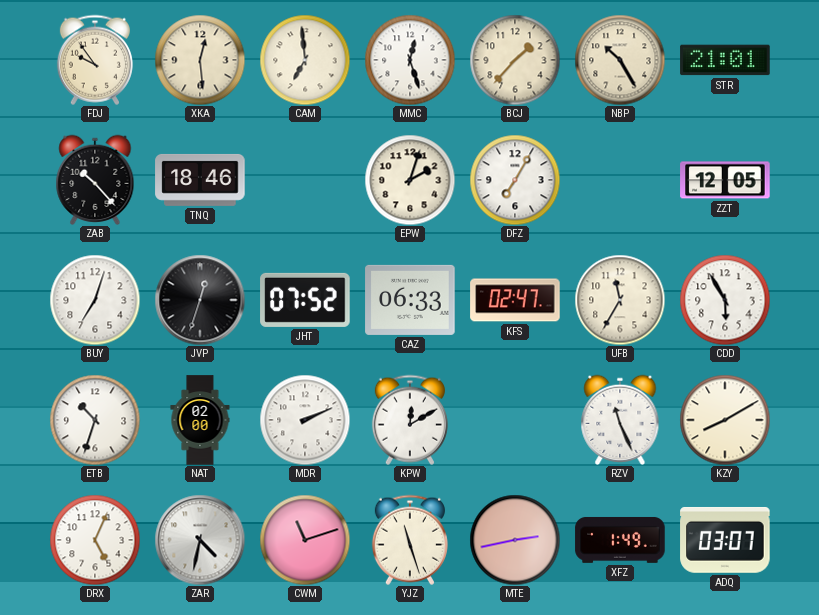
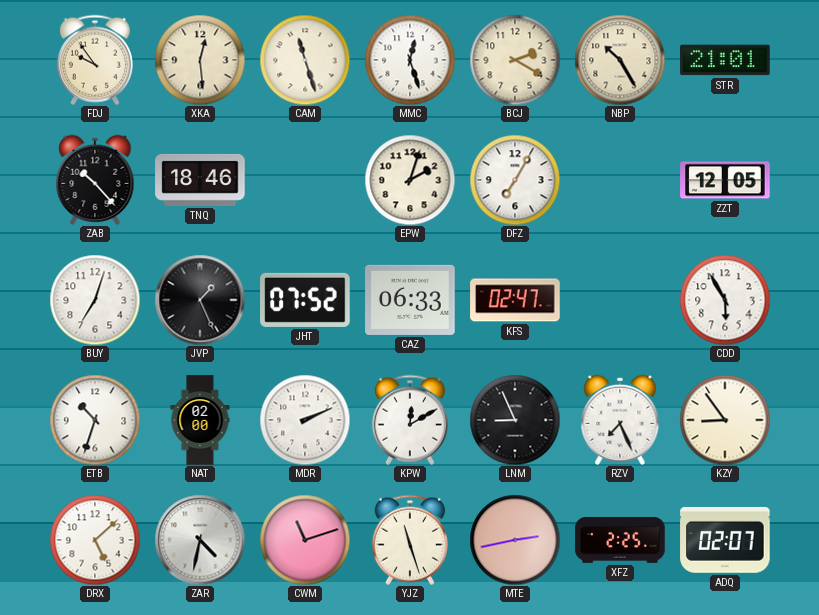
CAM: 6:59 -> 11:27
BCJ: 1:37 -> 2:20
JVP: 12:33 -> 1:26
UFB: 11:35 -> none
LNM: none -> 8:56
RZV: 11:26 -> 7:26
KZY: 8:10 -> 8:54
DRX: 5:04 -> 5:08
XFZ: 1:49 -> 2:25
ADQ: 03:07 -> 02:07
